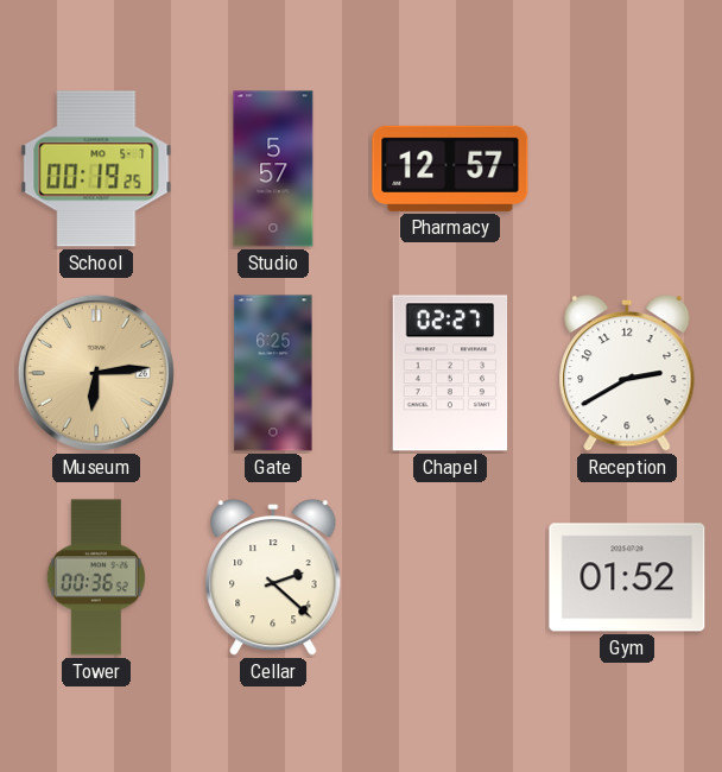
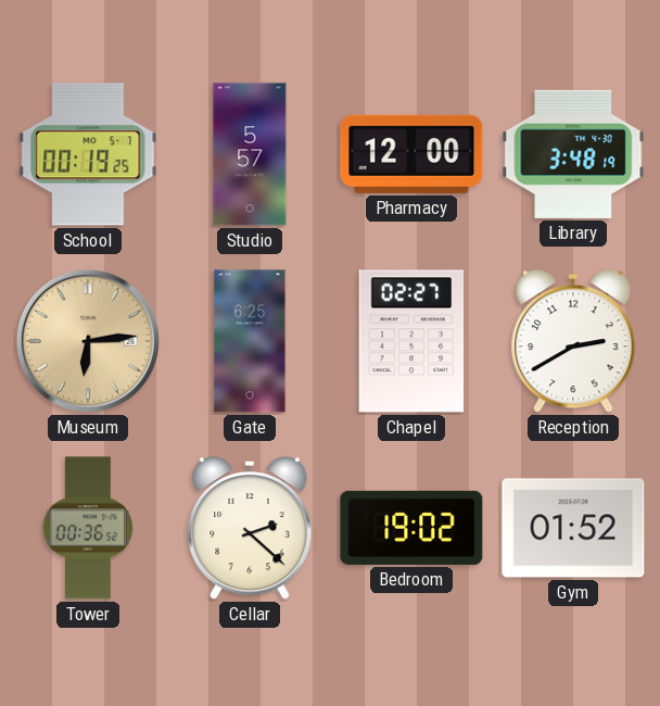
Pharmacy: 12:57 -> 12:00
Library: none -> 3:48
Bedroom: none -> 19:02
